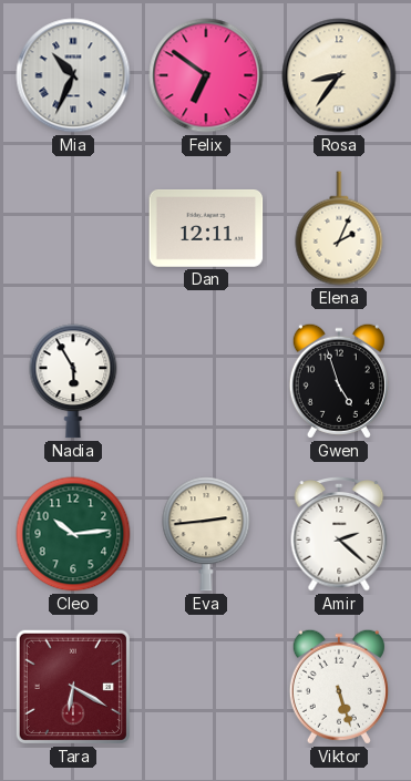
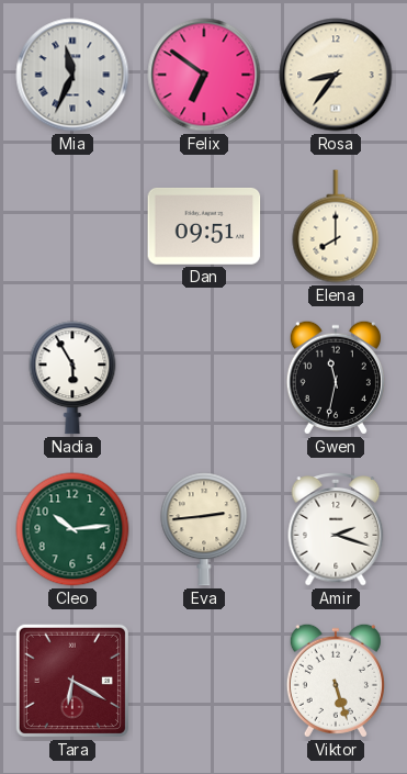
Mia: 10:34 -> 11:34
Dan: 12:11 -> 09:51
Elena: 2:04 -> 8:00
Gwen: 4:57 -> 11:32
Amir: 2:22 -> 2:18
